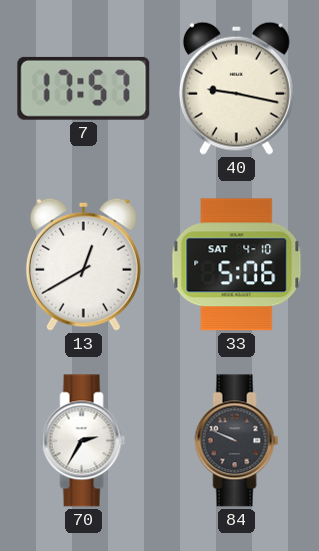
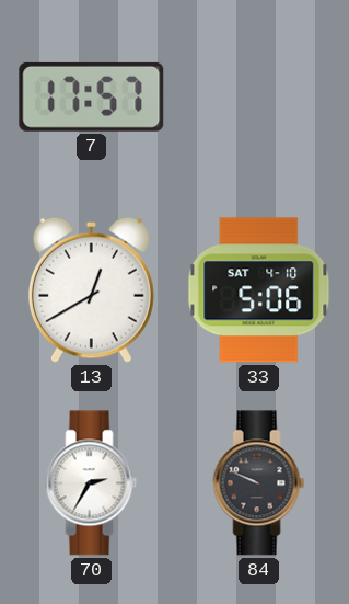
40: 9:17 -> none
